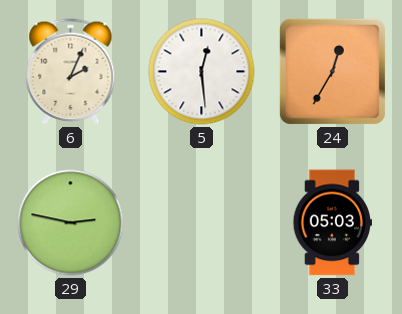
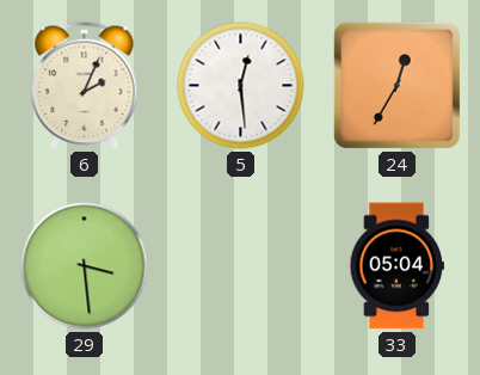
29: 2:47 -> 3:29
33: 05:03 -> 05:04
